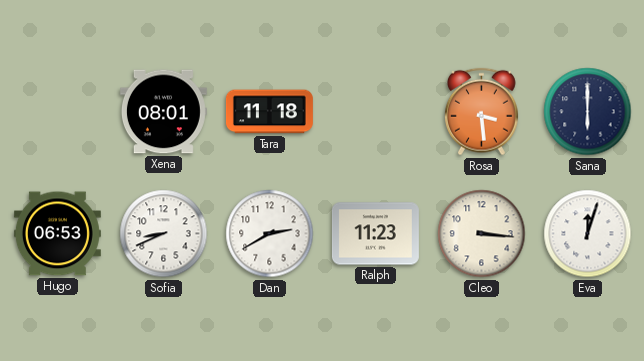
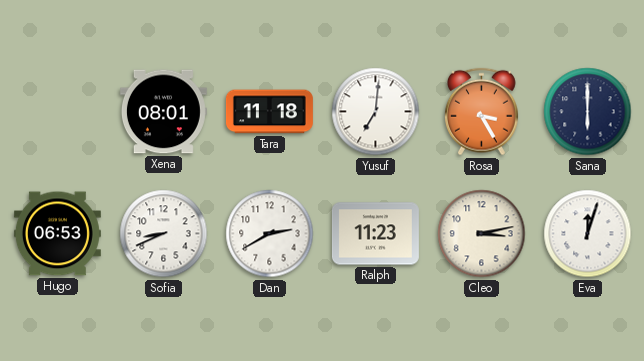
Yusuf: none -> 7:01
Rosa: 3:29 -> 3:25
Cleo: 3:16 -> 3:13
